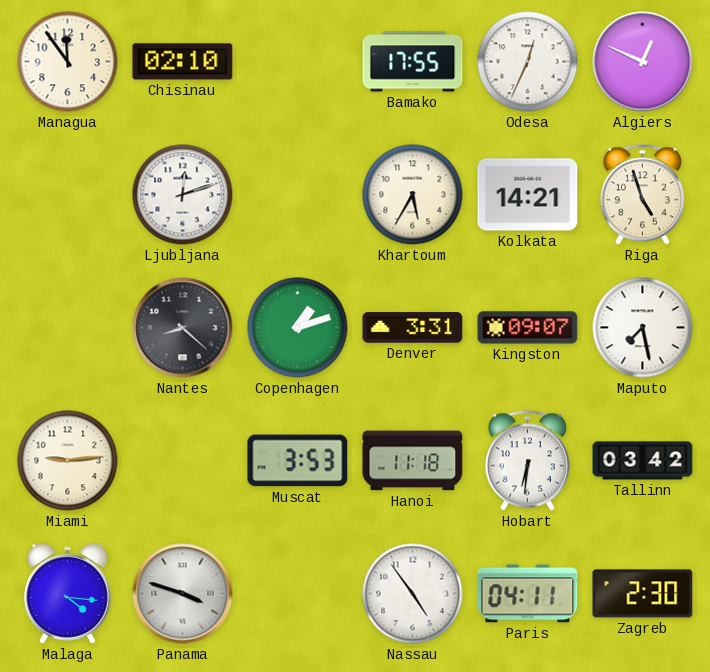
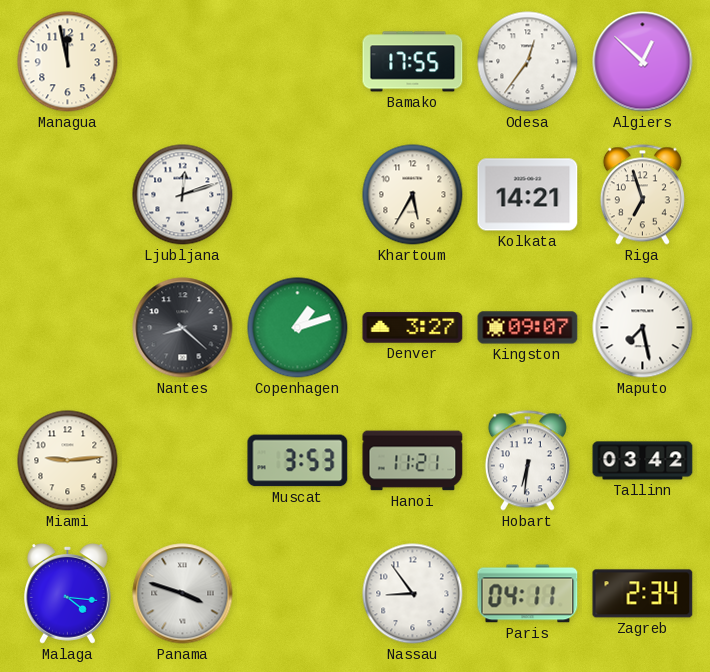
Managua: 11:54 -> 11:58
Chisinau: 02:10 -> none
Odesa: 12:34 -> 12:36
Algiers: 12:49 -> 12:52
Riga: 4:57 -> 6:57
Denver: 3:31 -> 3:27
Hanoi: 11:18 -> 11:21
Nassau: 4:54 -> 8:54
Zagreb: 2:30 -> 2:34
